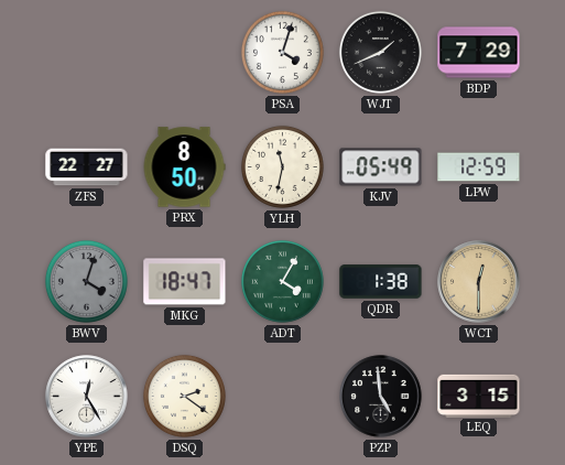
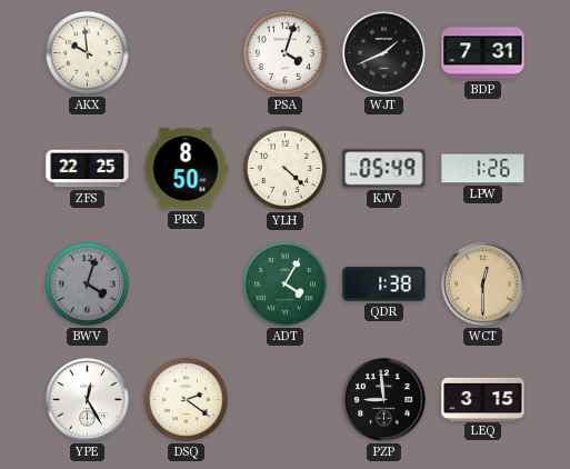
AKX: none -> 9:59
BDP: 7:29 -> 7:31
ZFS: 22:27 -> 22:25
YLH: 11:32 -> 4:22
LPW: 12:59 -> 1:26
MKG: 18:47 -> none
PZP: 4:59 -> 8:59
